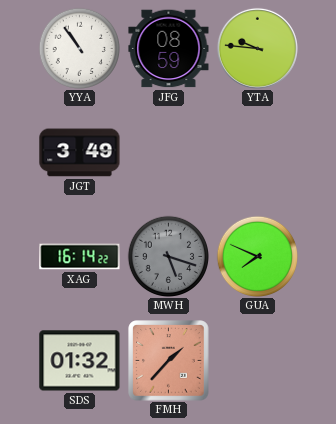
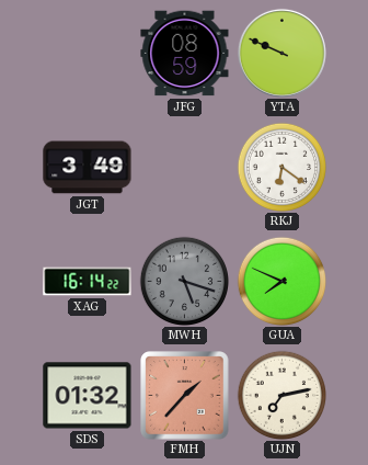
YYA: 10:54 -> none
YTA: 9:46 -> 9:49
RKJ: none -> 6:21
UJN: none -> 7:13
